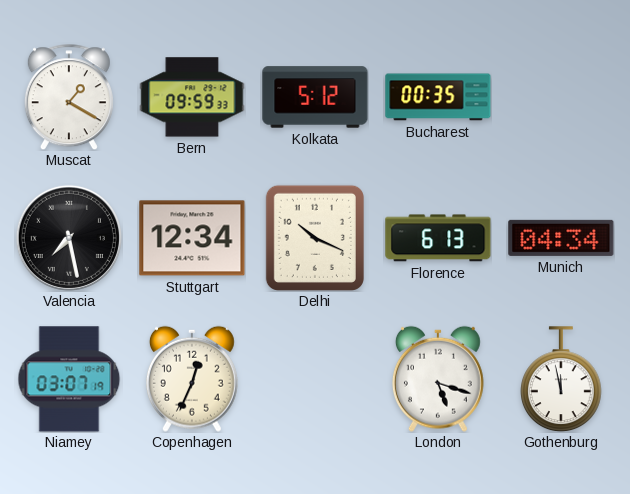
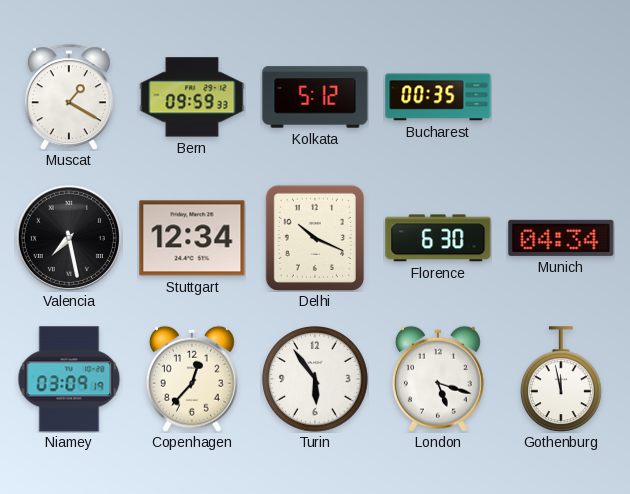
Florence: 6:13 -> 6:30
Niamey: 03:07 -> 03:09
Copenhagen: 12:34 -> 12:37
Turin: none -> 5:54
